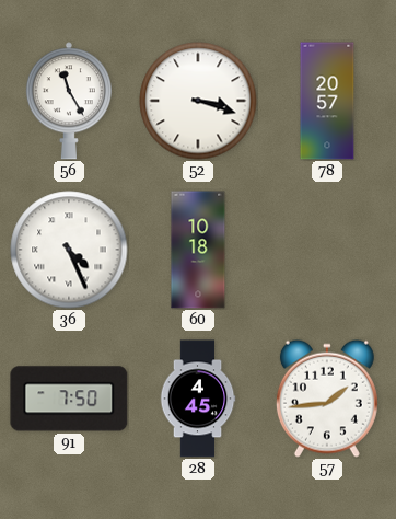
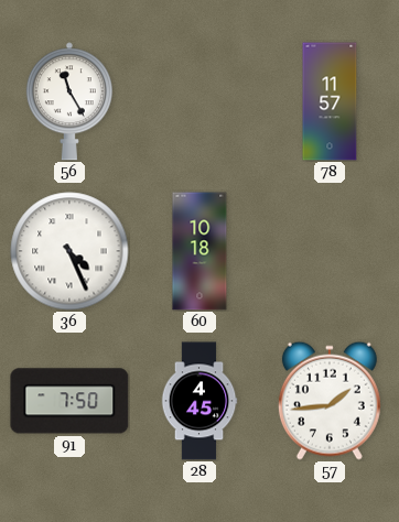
52: 3:18 -> none
78: 20:57 -> 11:57
